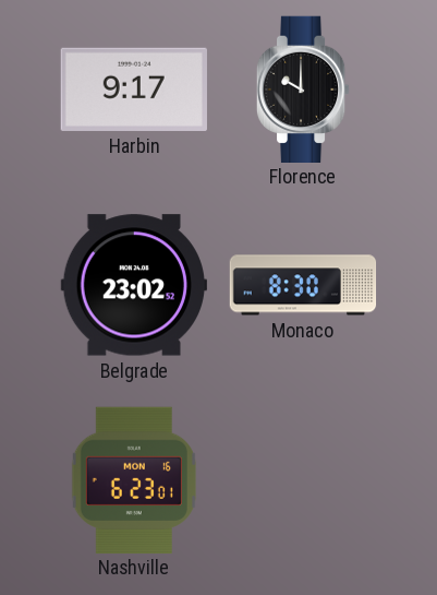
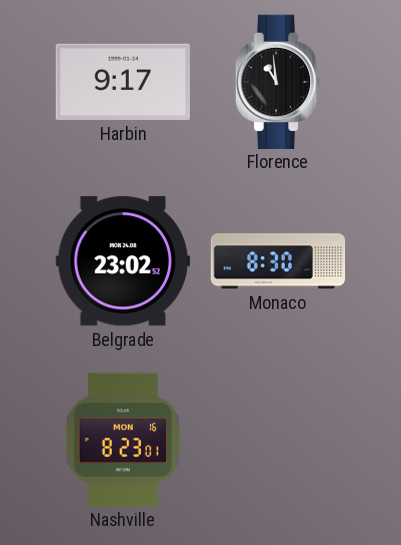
Florence: 10:00 -> 10:59
Nashville: 6:23 -> 8:23
